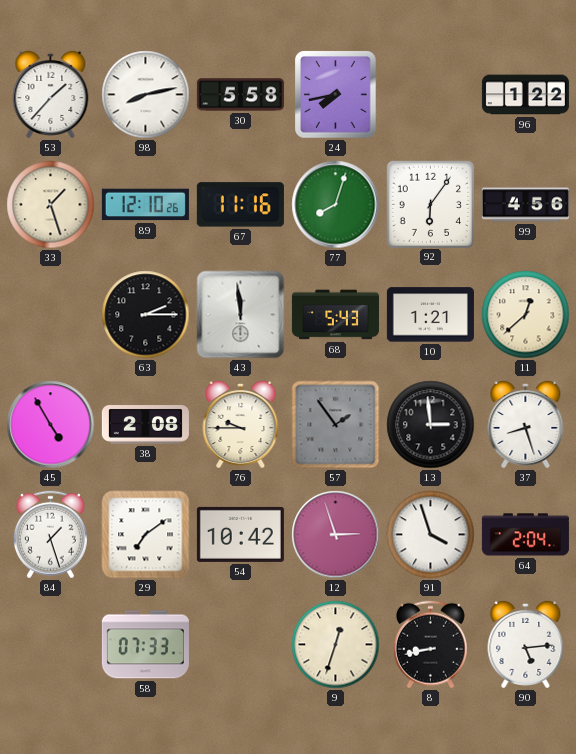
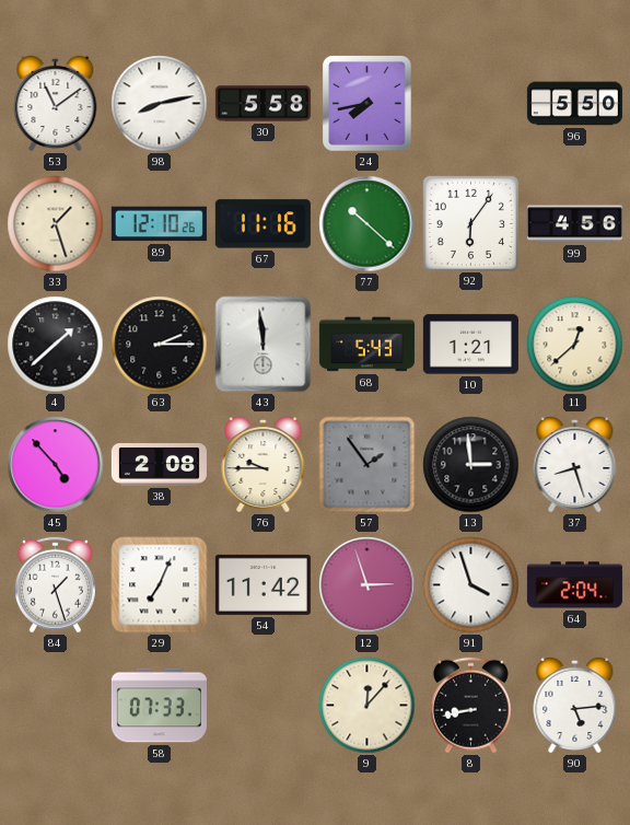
53: 1:37 -> 11:09
96: 1:22 -> 5:50
77: 8:03 -> 10:22
4: none -> 1:38
45: 4:55 -> 4:53
29: 7:09 -> 7:04
54: 10:42 -> 11:42
9: 12:33 -> 12:07
